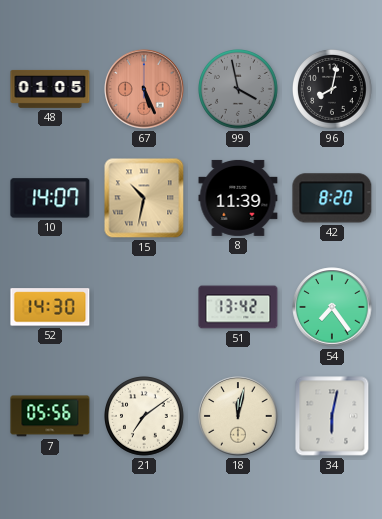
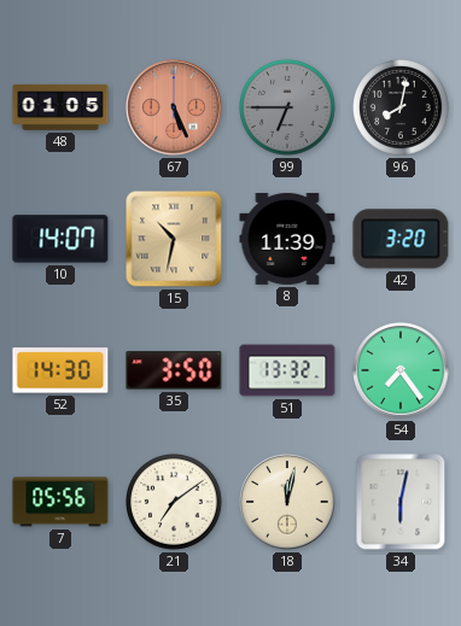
99: 3:58 -> 6:45
42: 8:20 -> 3:20
35: none -> 3:50
51: 13:42 -> 13:32
